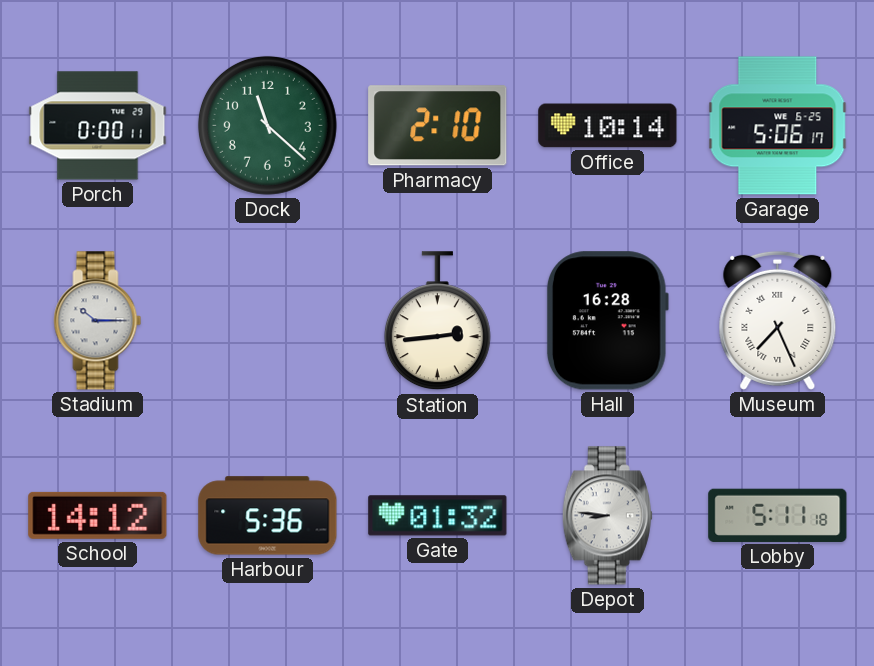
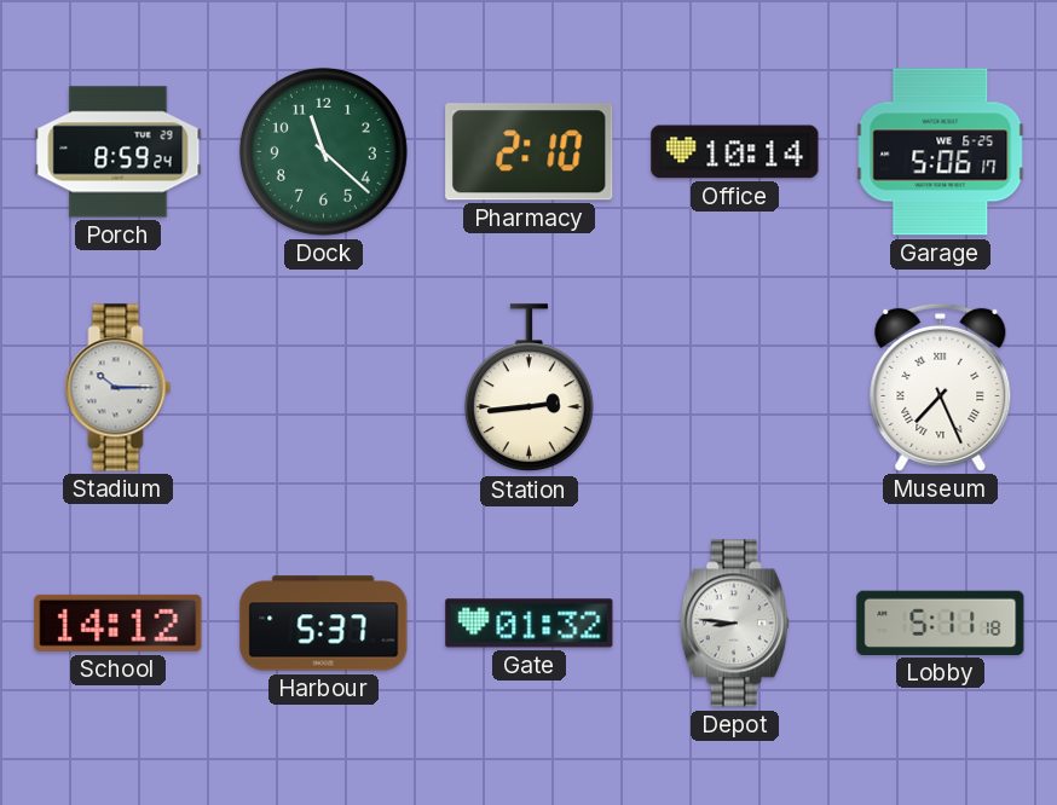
Porch: 0:00 -> 8:59
Hall: 16:28 -> none
Harbour: 5:36 -> 5:37
